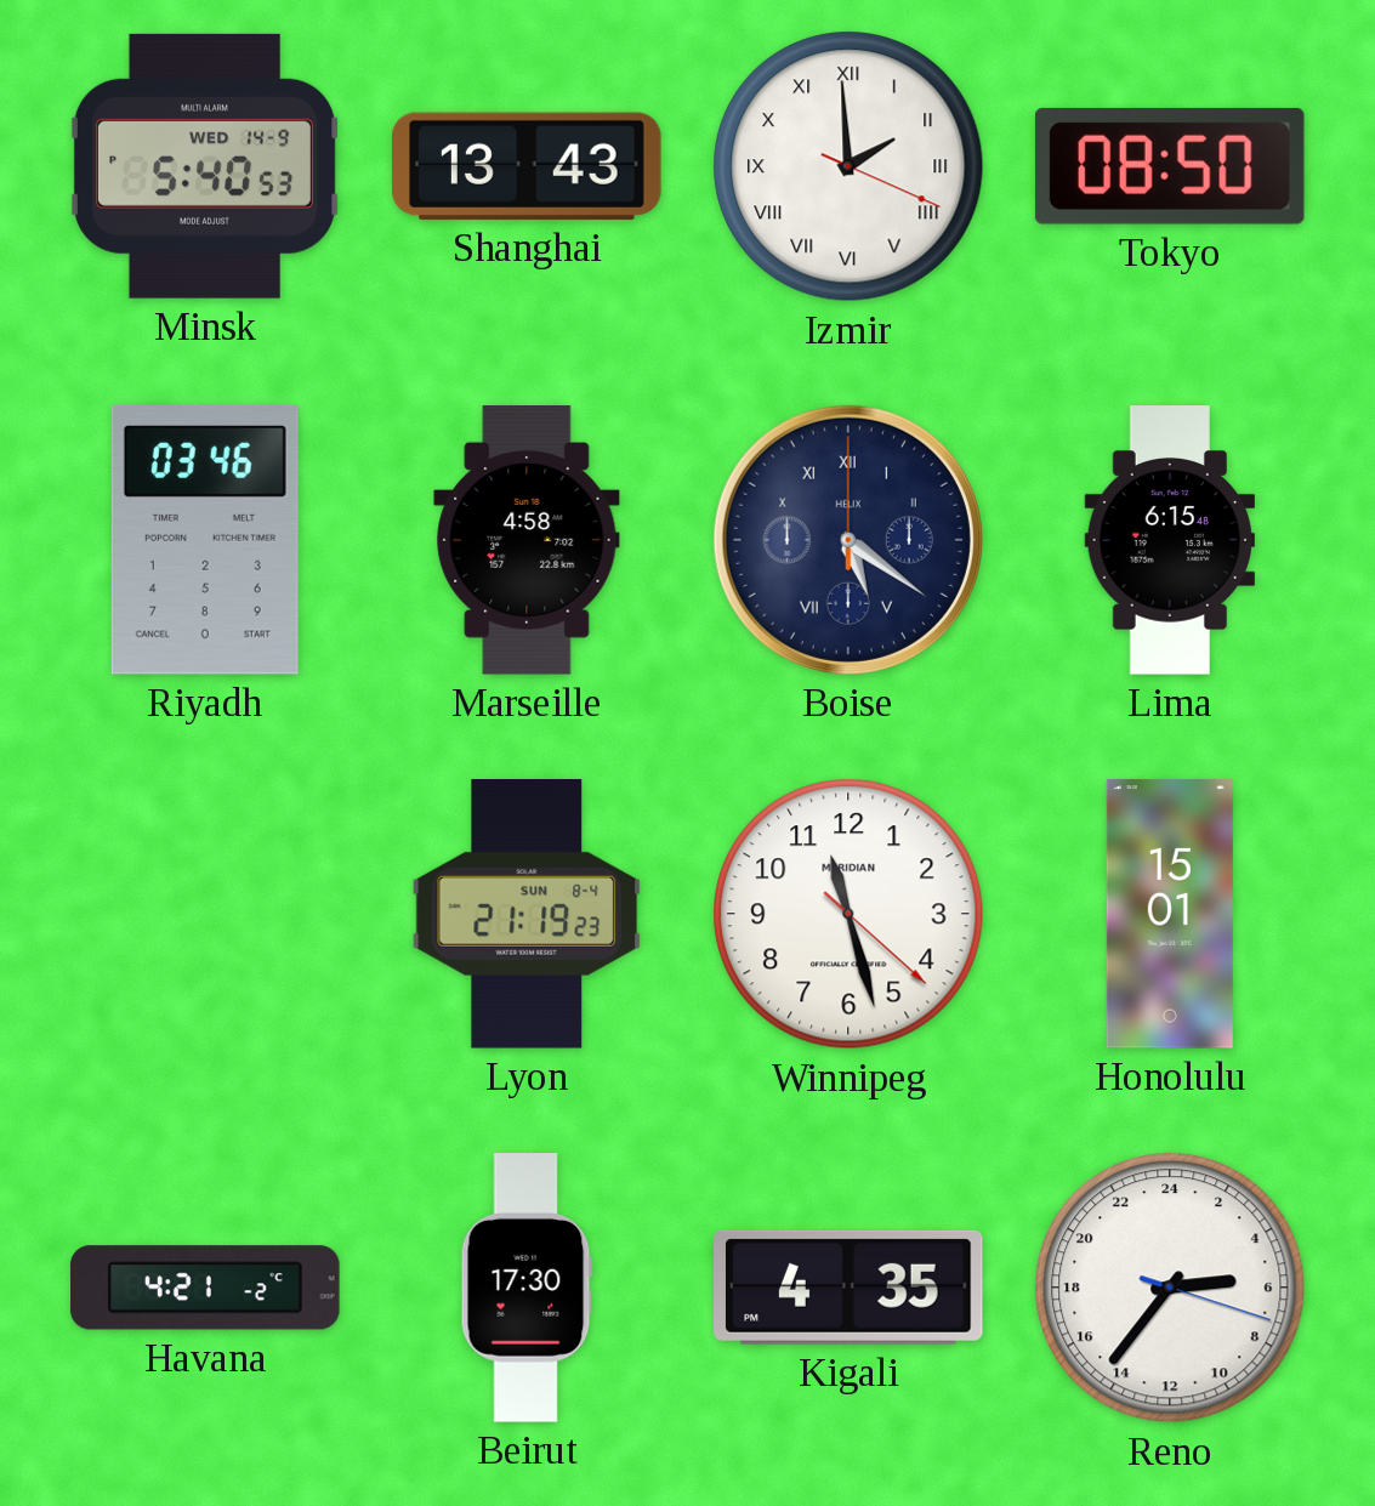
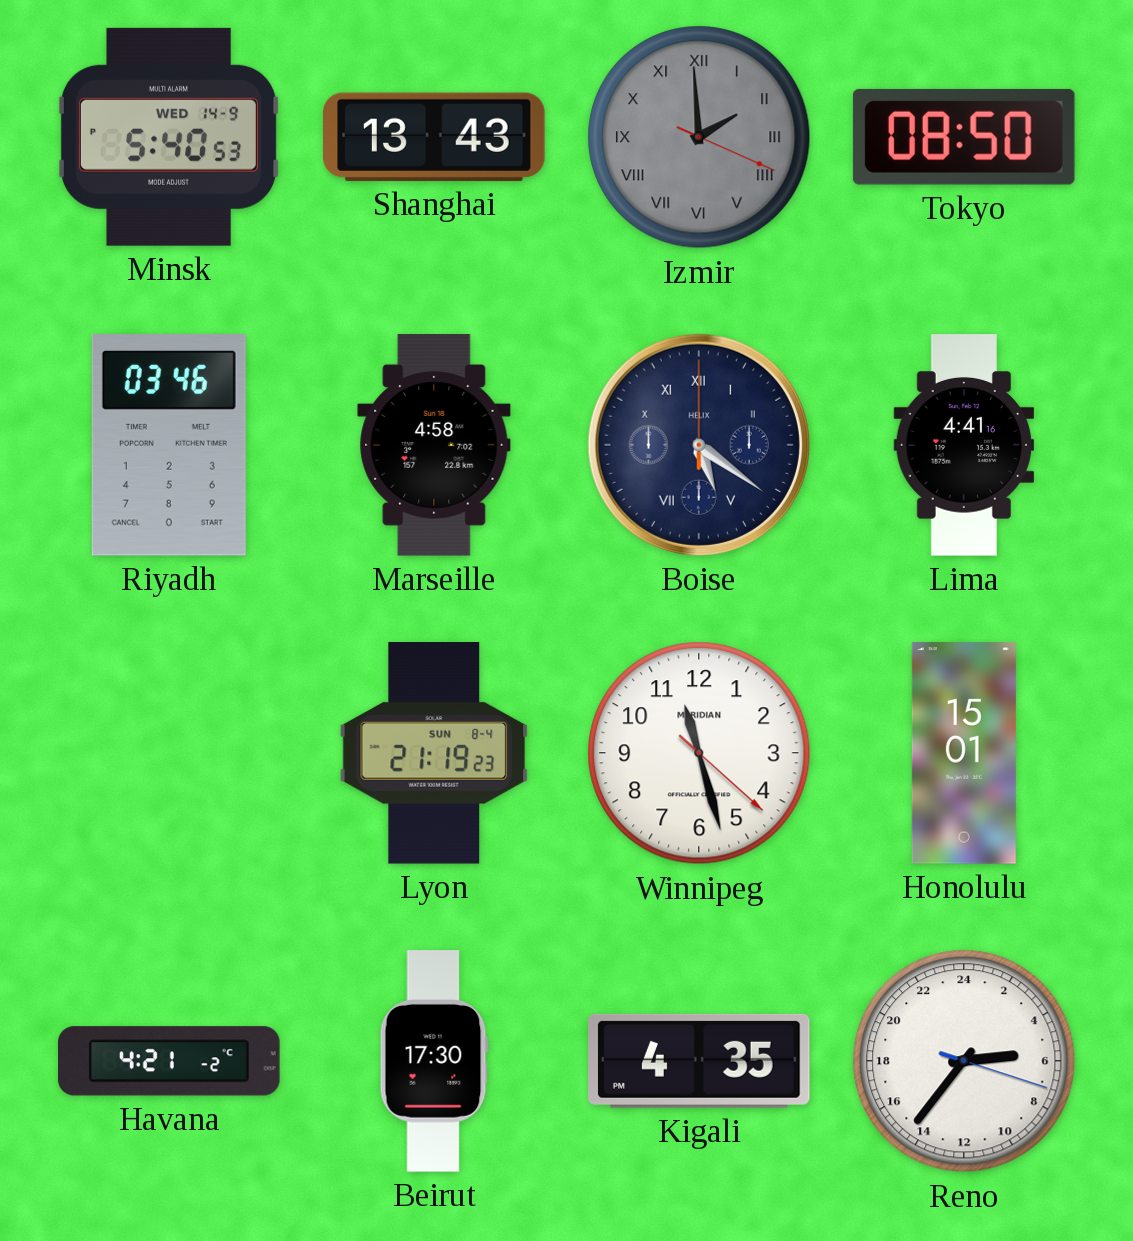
Izmir dial: white -> grey
Lima: 6:15 -> 4:41
